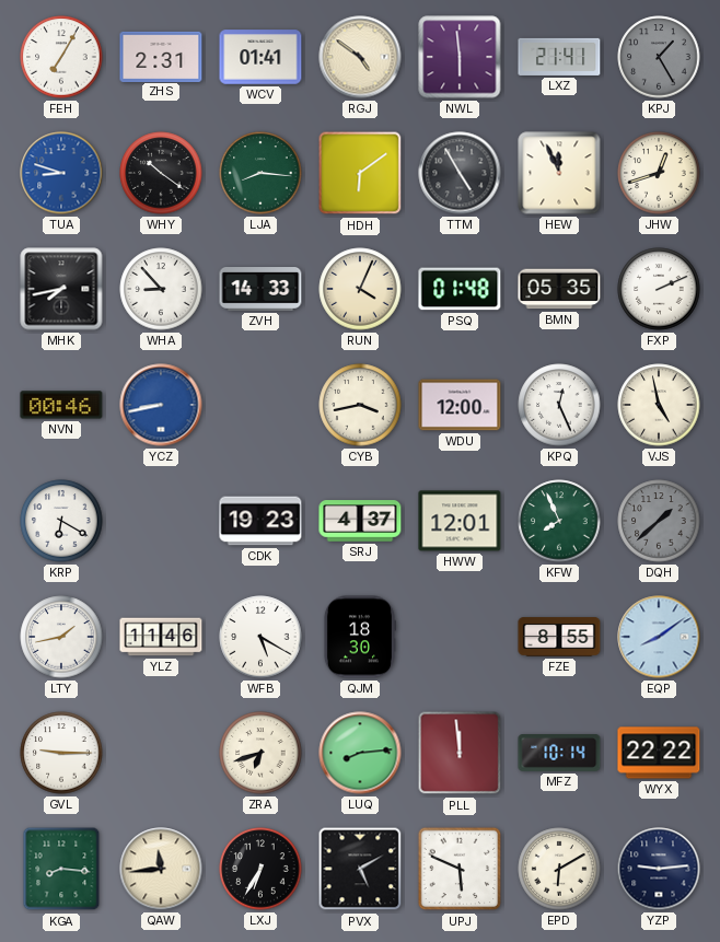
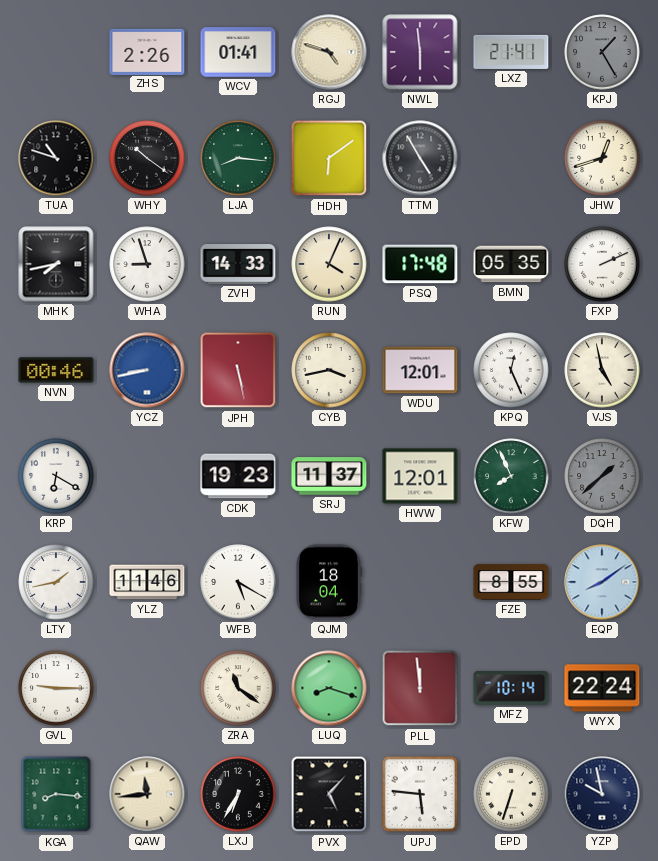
FEH: 7:05 -> none
ZHS: 2:31 -> 2:26
RGJ: 4:51 -> 4:48
TUA: 8:48 -> 10:48
TUA dial: blue -> black
HEW: 11:56 -> none
WHA: 8:53 -> 8:57
PSQ: 01:48 -> 17:48
JPH: none -> 5:28
WDU: 12:00 -> 12:01
SRJ: 4:37 -> 11:37
QJM: 18:30 -> 18:04
ZRA: 6:42 -> 11:21
LUQ: 8:14 -> 8:18
WYX: 22:22 -> 22:24
PVX: 5:10 -> 5:07
UPJ: 5:49 -> 5:46
EPD: 6:10 -> 6:33
YZP: 9:14 -> 9:58
